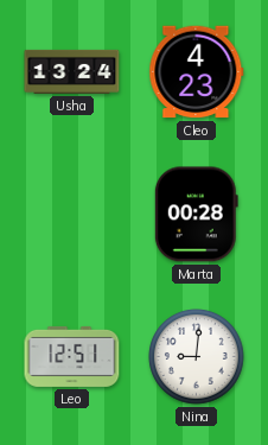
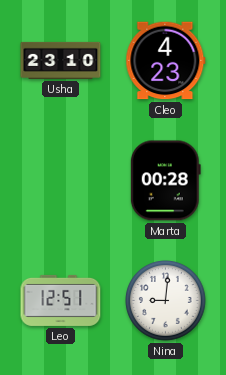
Usha: 13:24 -> 23:10
